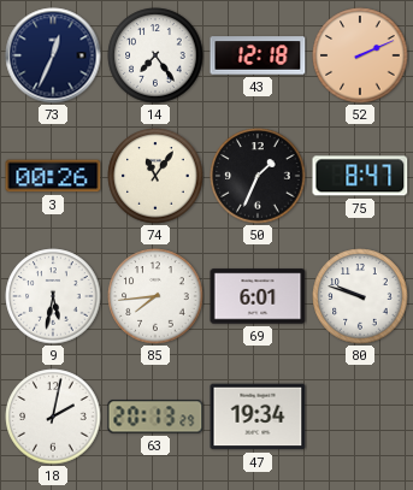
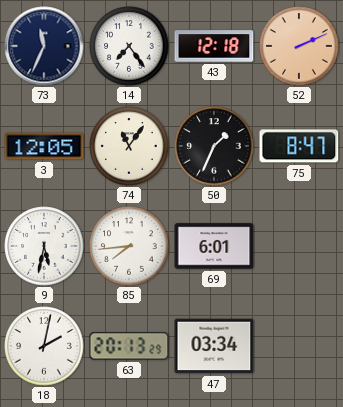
73: 12:34 -> 11:34
3: 00:26 -> 12:05
80: 9:48 -> none
47: 19:34 -> 03:34
